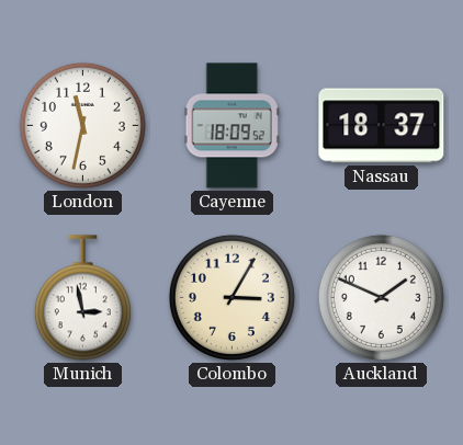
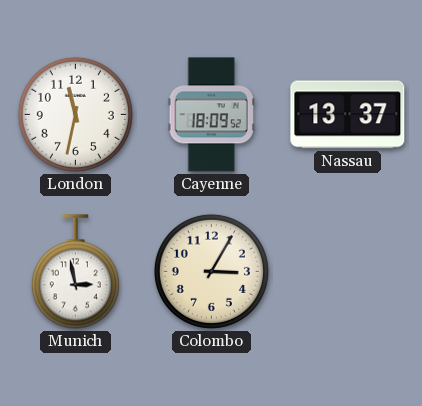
Nassau: 18:37 -> 13:37
Auckland: 1:49 -> none
